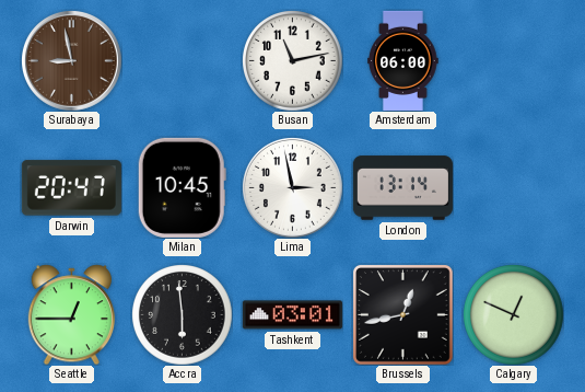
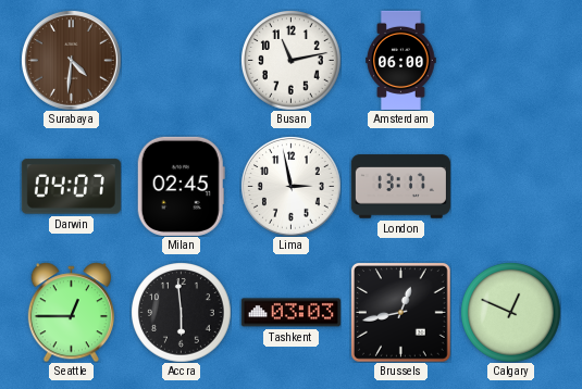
Surabaya: 8:58 -> 4:31
Darwin: 20:47 -> 04:07
Milan: 10:45 -> 02:45
London: 13:14 -> 13:17
Tashkent: 03:01 -> 03:03
